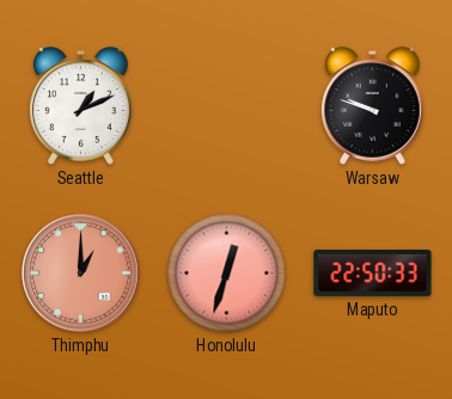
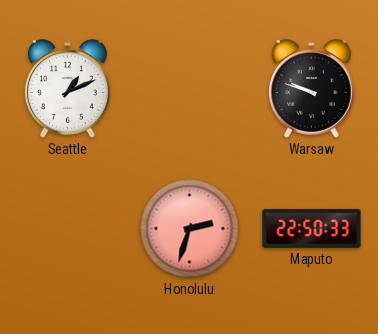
Thimphu: 1:00 -> none
Honolulu: 12:33 -> 2:33
